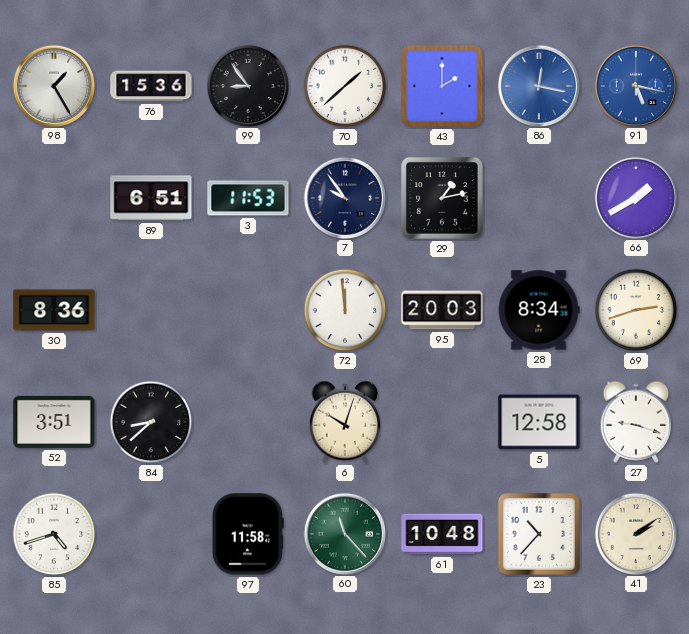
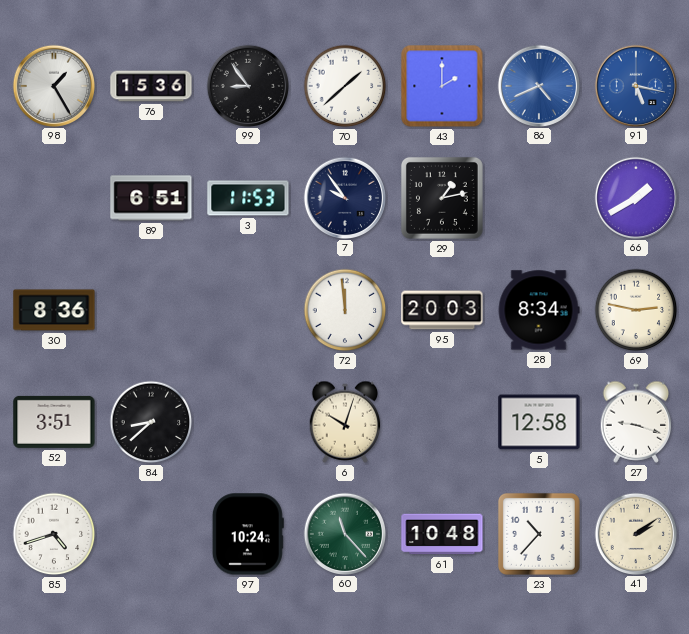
86: 12:17 -> 4:41
69: 2:42 -> 2:47
97: 11:58 -> 10:24
